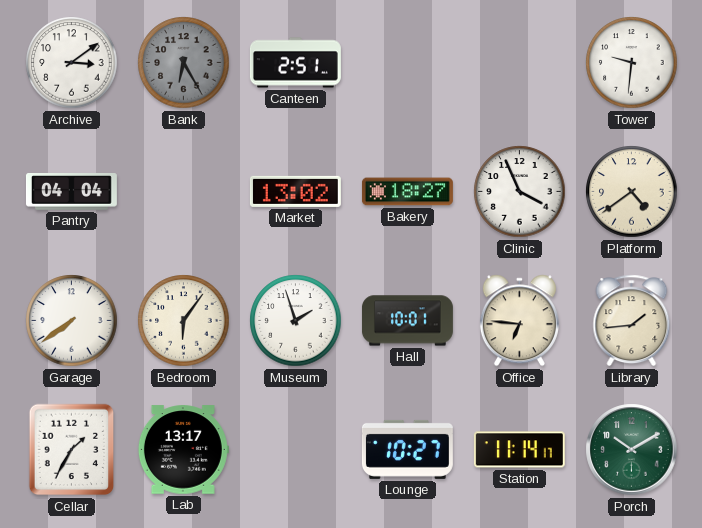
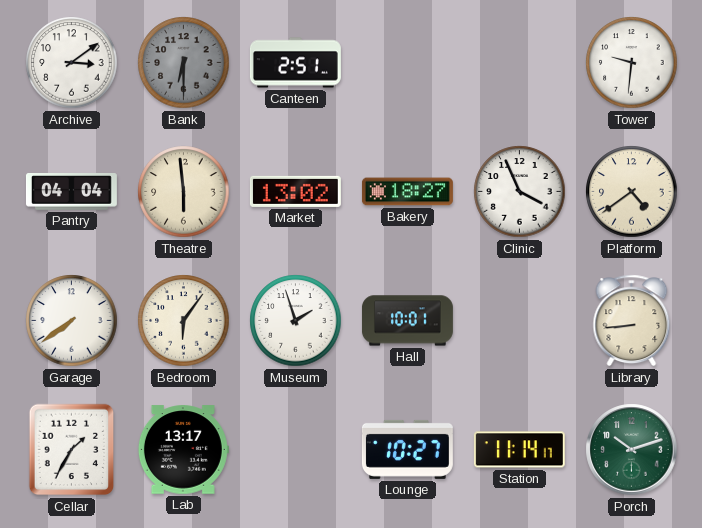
Bank: 6:25 -> 6:30
Theatre: none -> 5:59
Office: 6:46 -> none
Library: 1:44 -> 8:44
Porch: 10:10 -> 10:12
